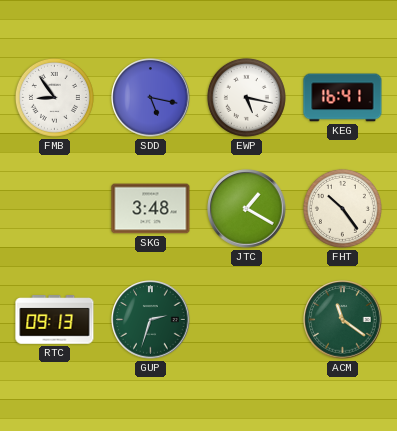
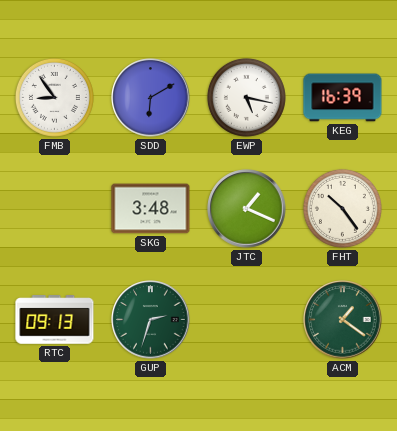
SDD: 5:17 -> 6:10
KEG: 16:41 -> 16:39
JTC: 1:20 -> 1:19
ACM: 11:21 -> 1:21
